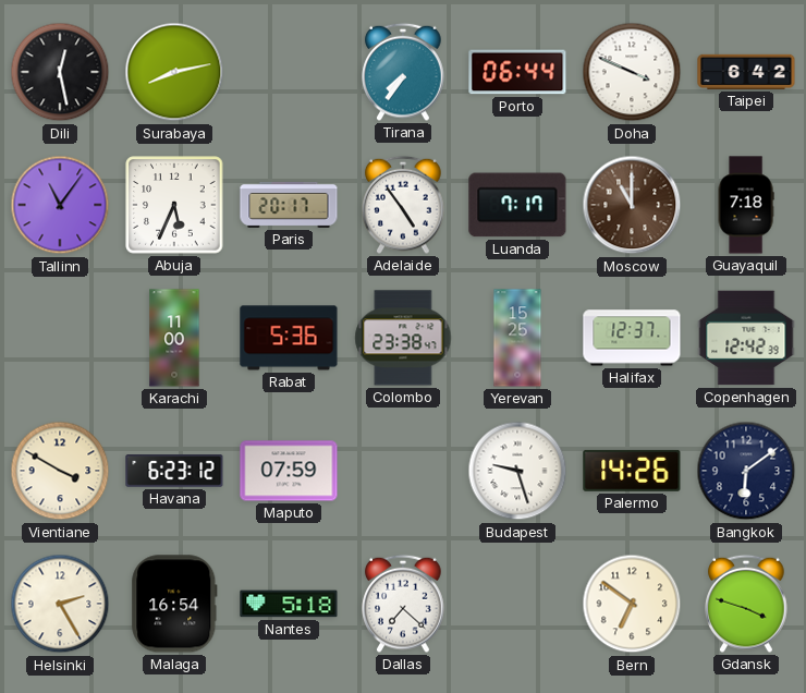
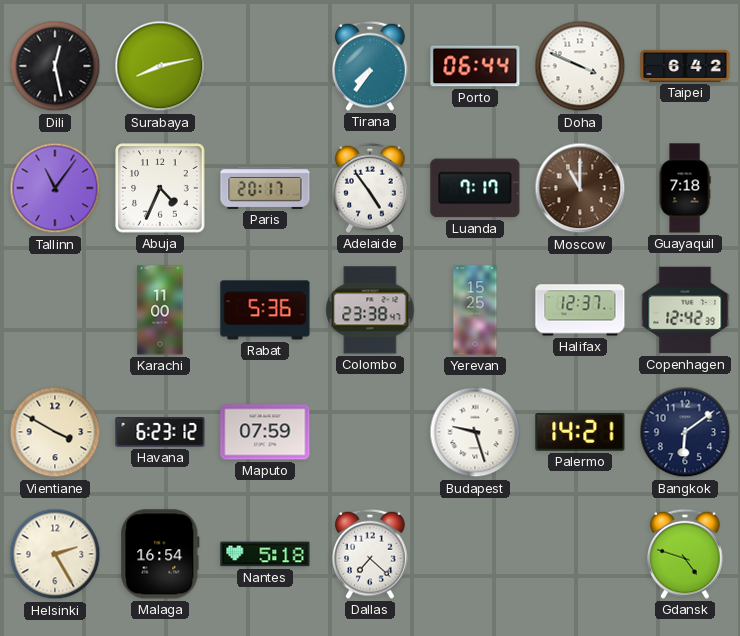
Abuja: 5:34 -> 4:34
Palermo: 14:26 -> 14:21
Bern: 6:51 -> none
Gdansk: 3:48 -> 4:48
